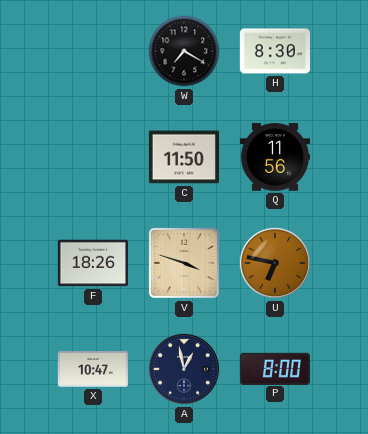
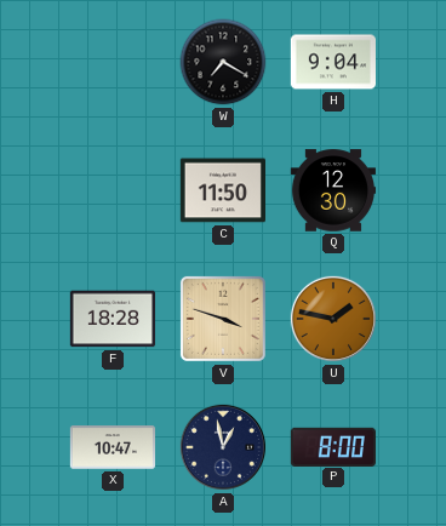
H: 8:30 -> 9:04
Q: 11:56 -> 12:30
F: 18:26 -> 18:28
U: 6:47 -> 1:47
